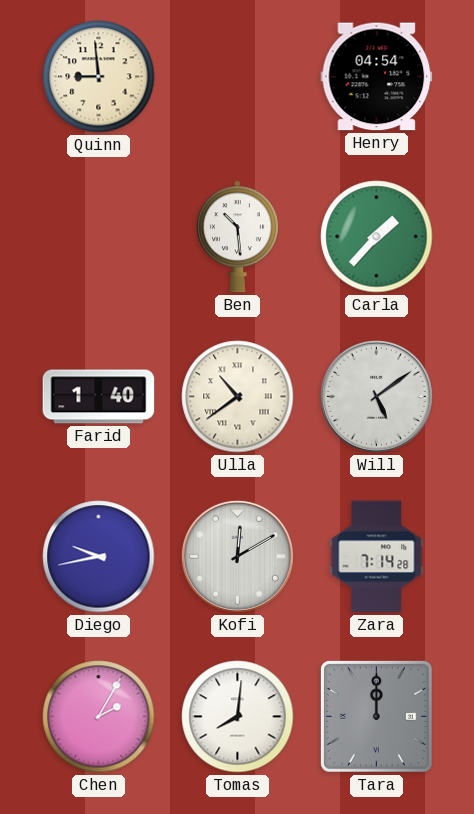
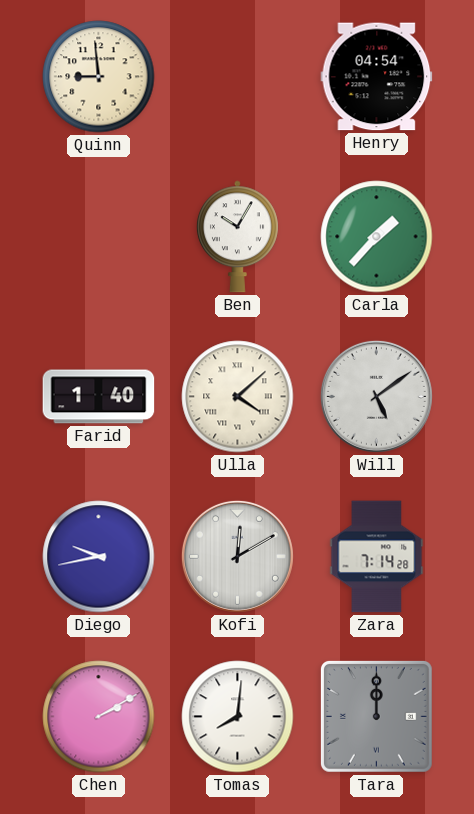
Ben: 10:29 -> 10:05
Ulla: 10:39 -> 4:08
Chen: 2:05 -> 2:10
